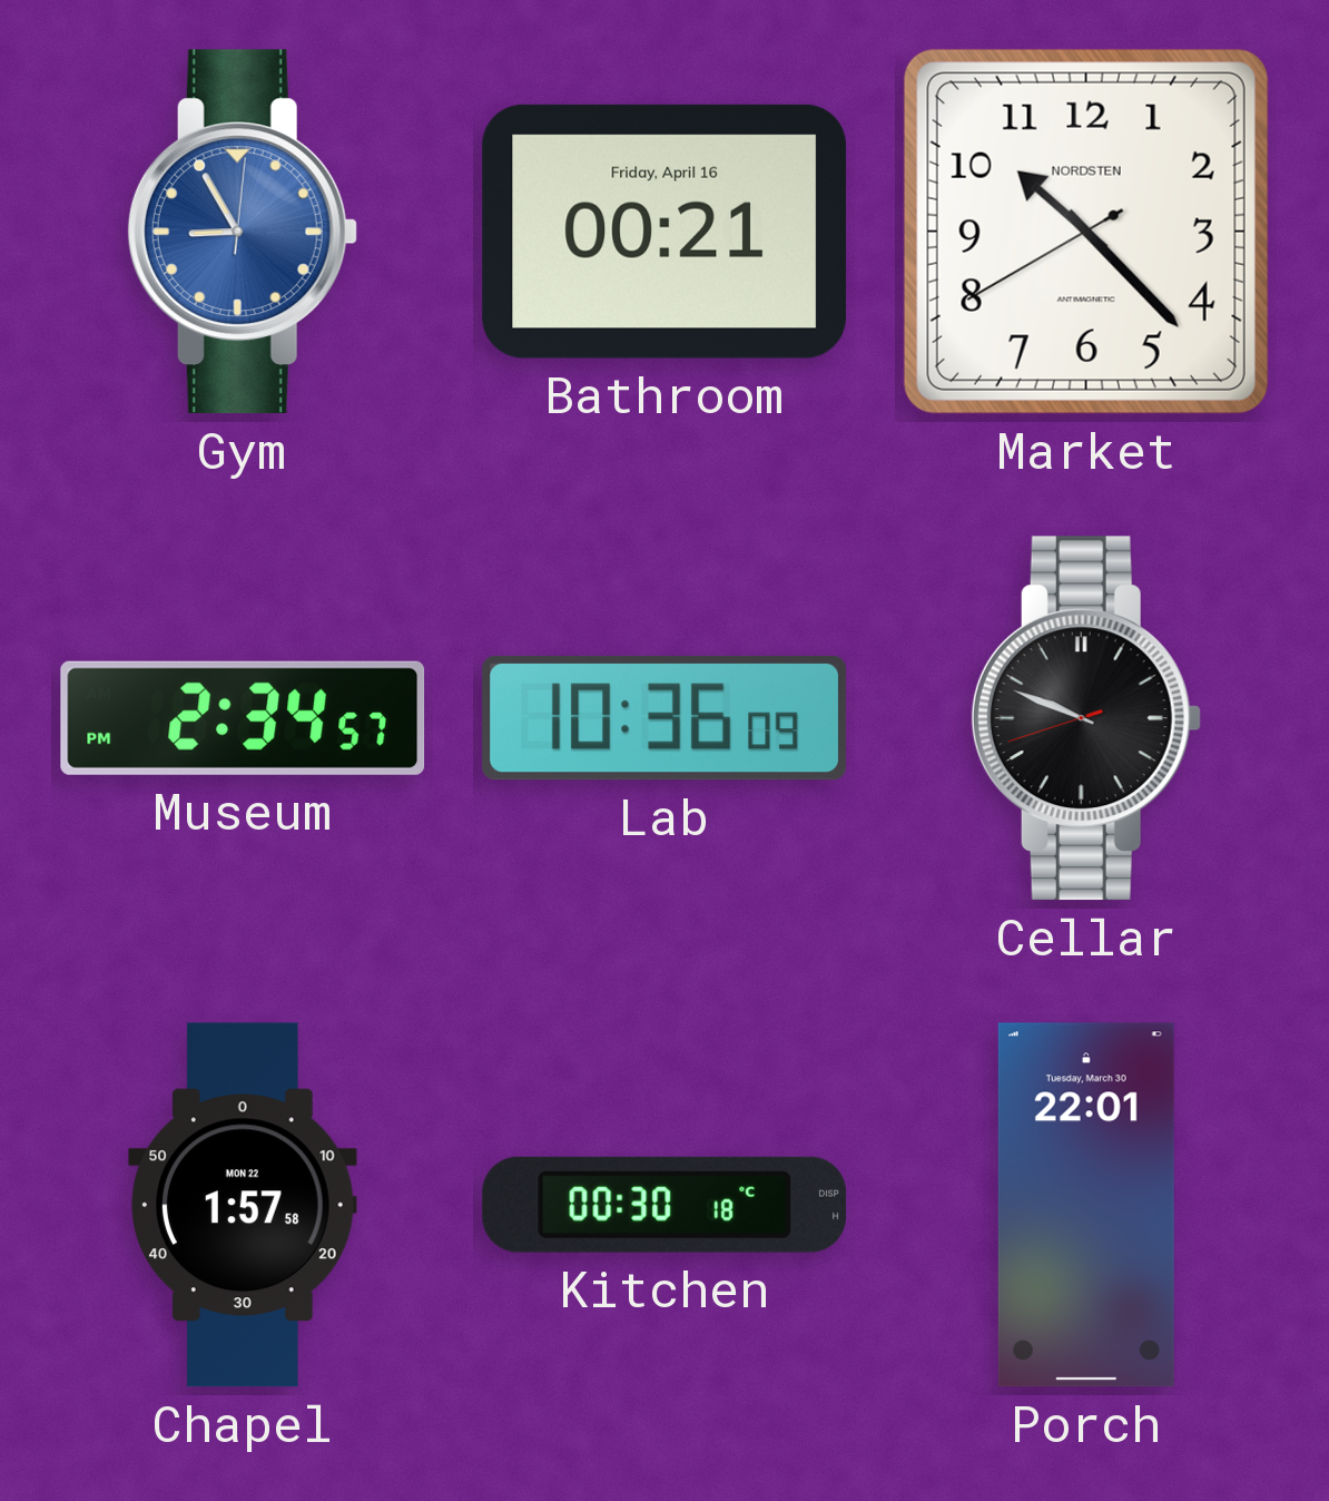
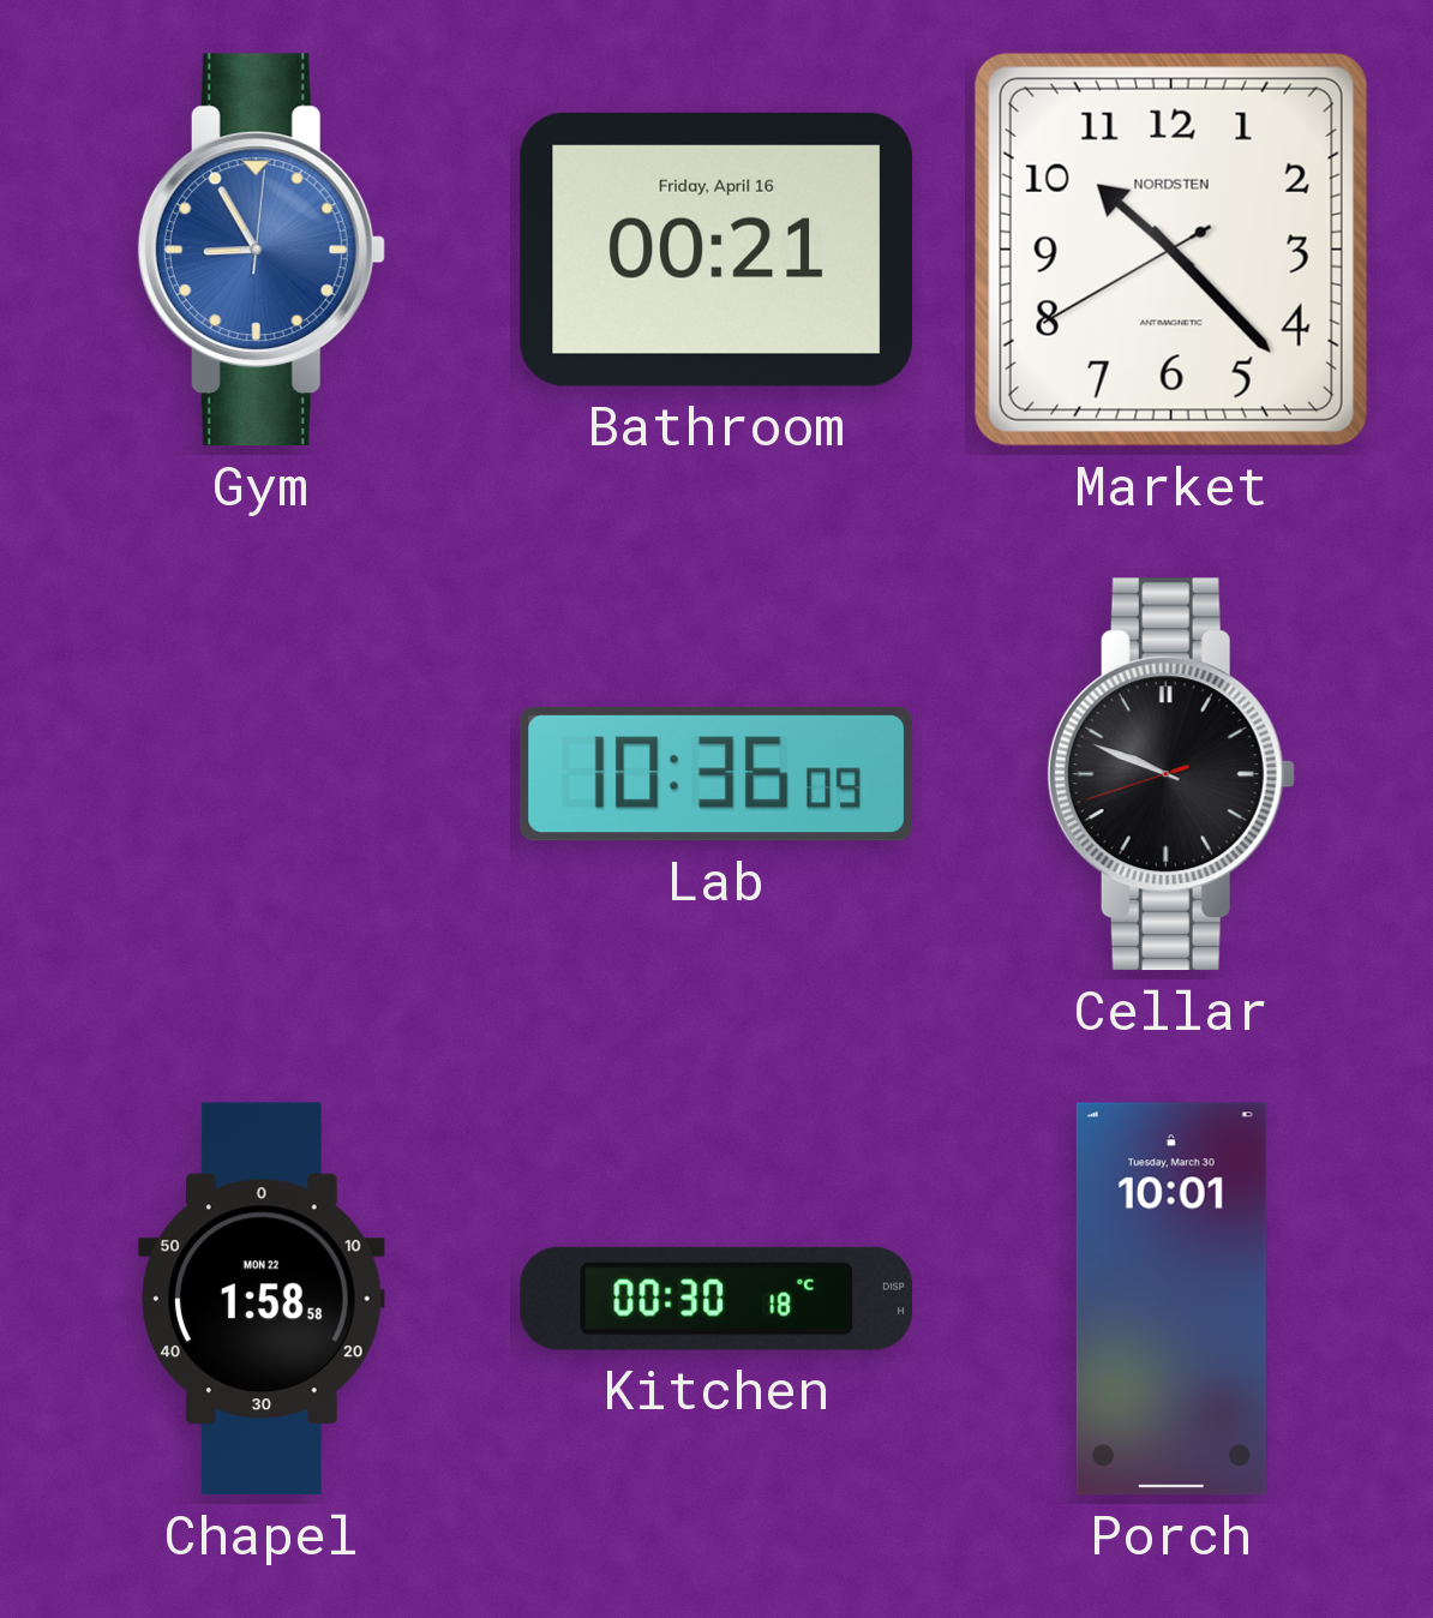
Museum: 2:34 -> none
Chapel: 1:57 -> 1:58
Porch: 22:01 -> 10:01
